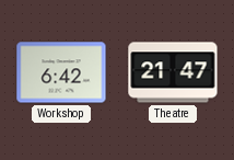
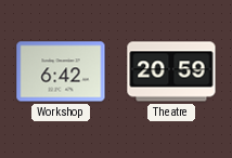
Theatre: 21:47 -> 20:59
